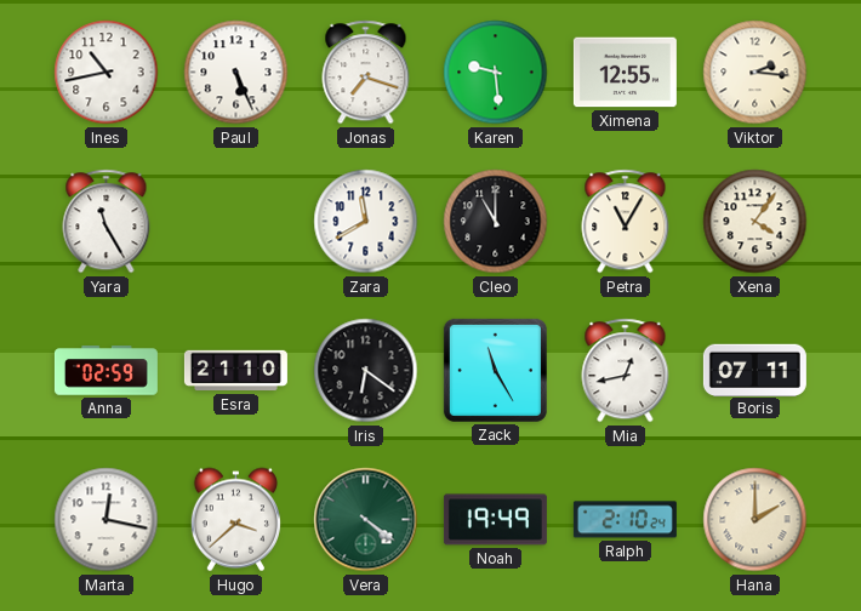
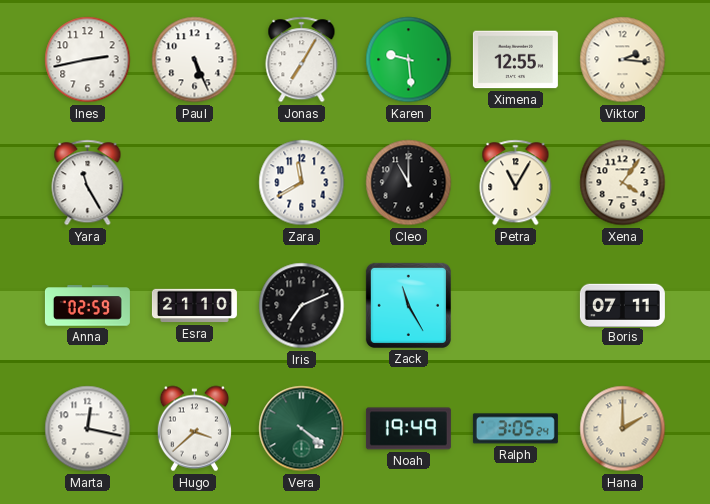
Ines: 10:43 -> 2:43
Jonas: 7:18 -> 7:05
Iris: 6:21 -> 7:11
Mia: 12:43 -> none
Ralph: 2:10 -> 3:05
